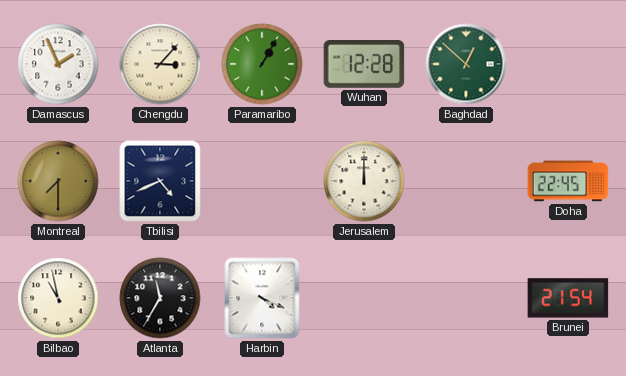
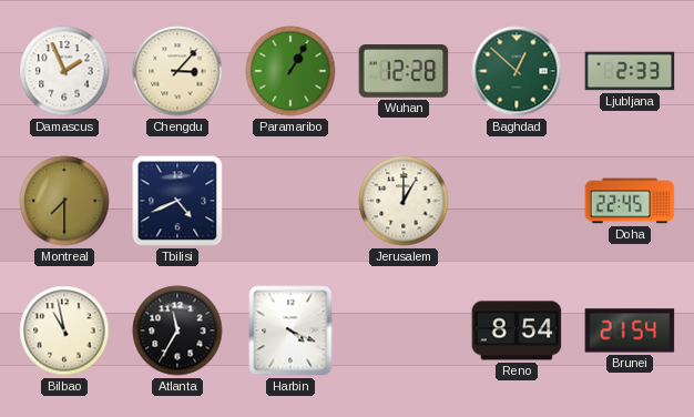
Ljubljana: none -> 2:33
Jerusalem: 12:00 -> 1:00
Reno: none -> 8:54
